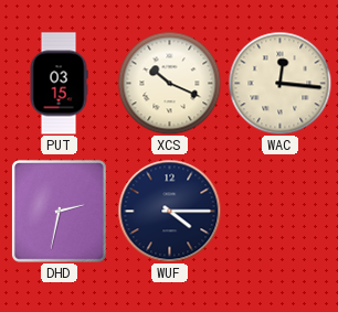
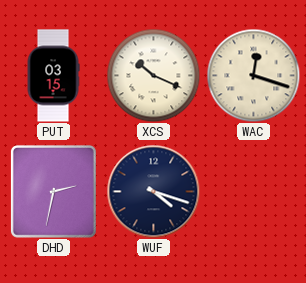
WAC: 12:16 -> 12:18
WUF: 4:15 -> 4:18
